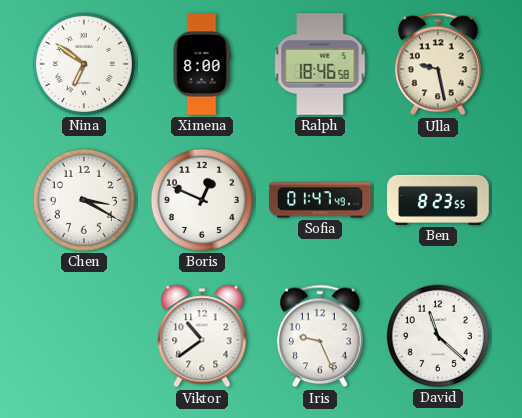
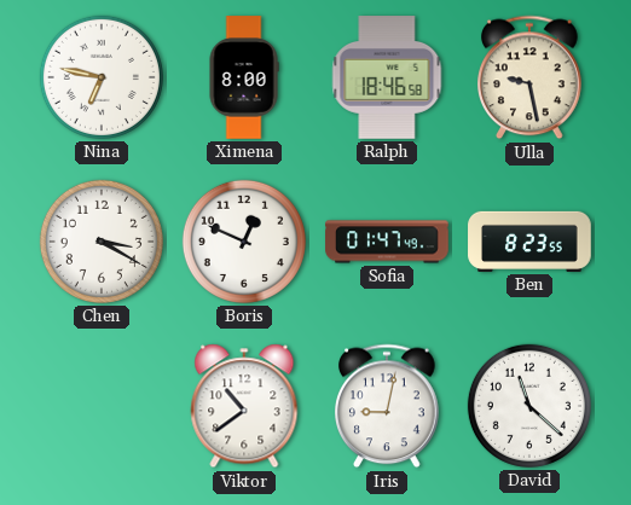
Nina: 6:51 -> 6:47
Iris: 9:26 -> 9:02
